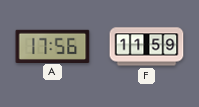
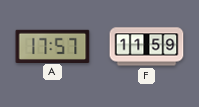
A: 17:56 -> 17:57
